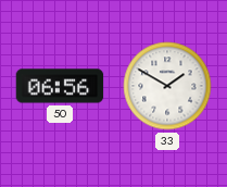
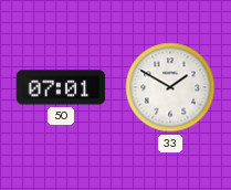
50: 06:56 -> 07:01
